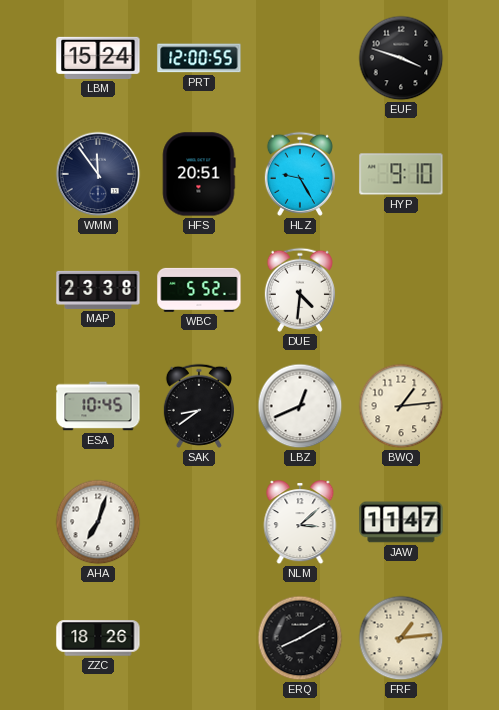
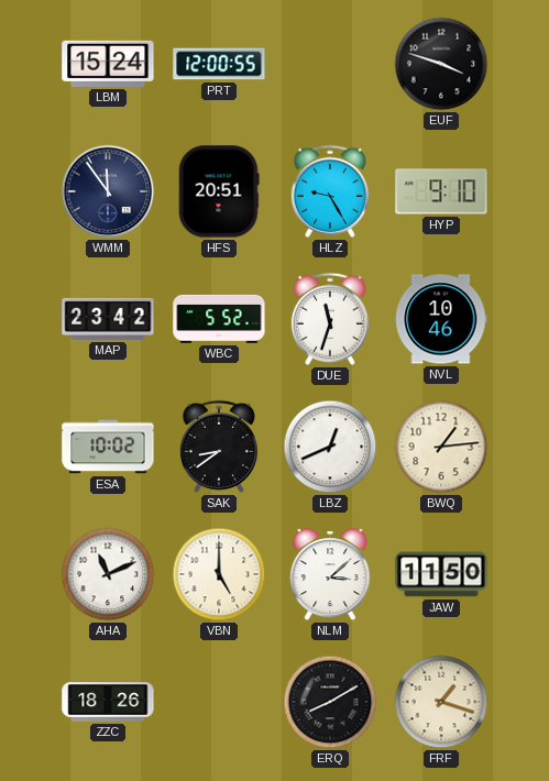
MAP: 23:38 -> 23:42
DUE: 4:31 -> 11:33
NVL: none -> 10:46
ESA: 10:45 -> 10:02
AHA: 7:03 -> 11:11
VBN: none -> 5:00
JAW: 11:47 -> 11:50
FRF: 1:14 -> 1:18
